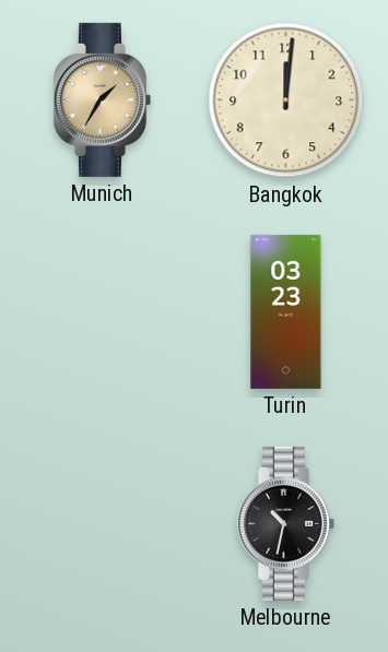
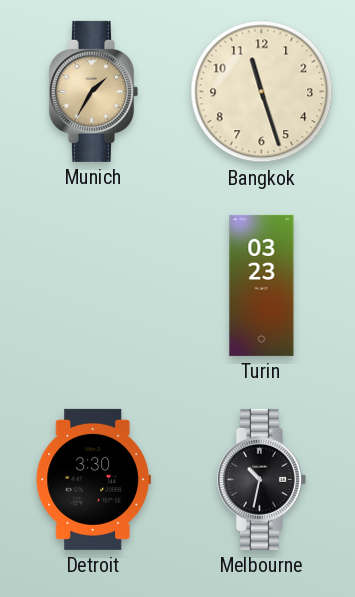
Bangkok: 12:01 -> 11:27
Detroit: none -> 3:30
